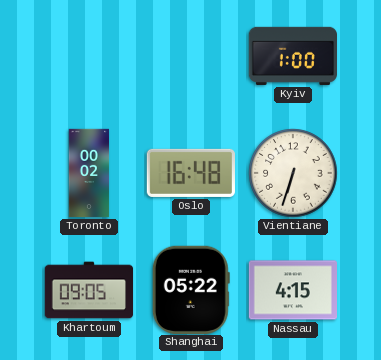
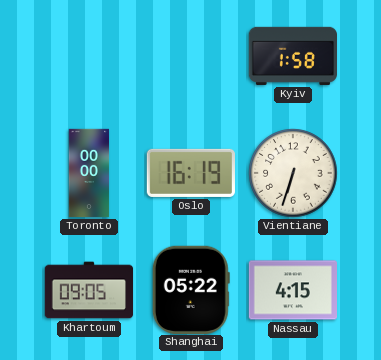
Kyiv: 1:00 -> 1:58
Toronto: 00:02 -> 00:00
Oslo: 16:48 -> 16:19
